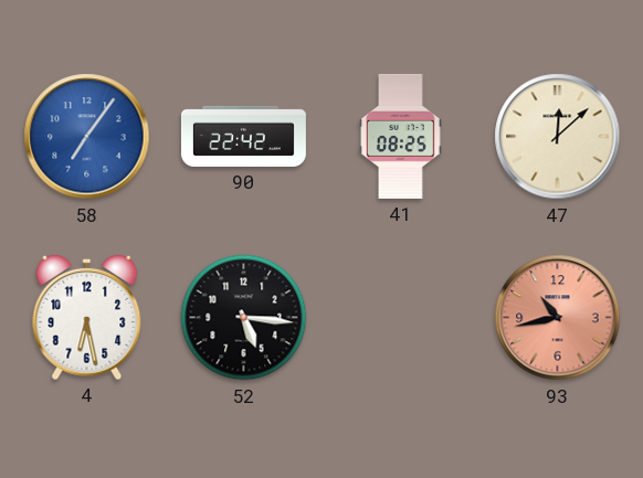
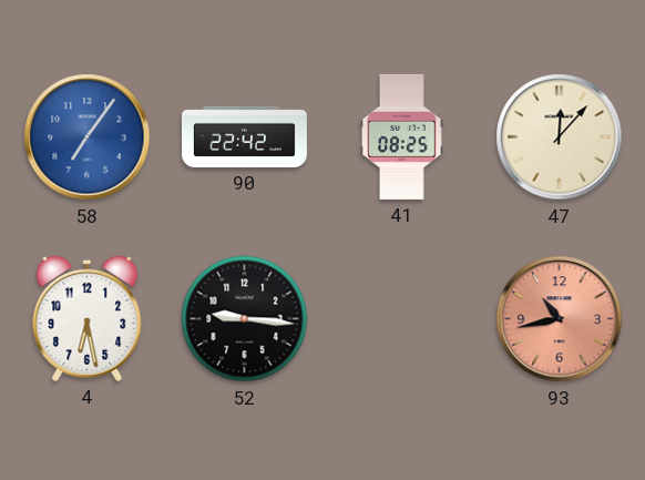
47: 12:08 -> 12:07
52: 5:16 -> 9:16
